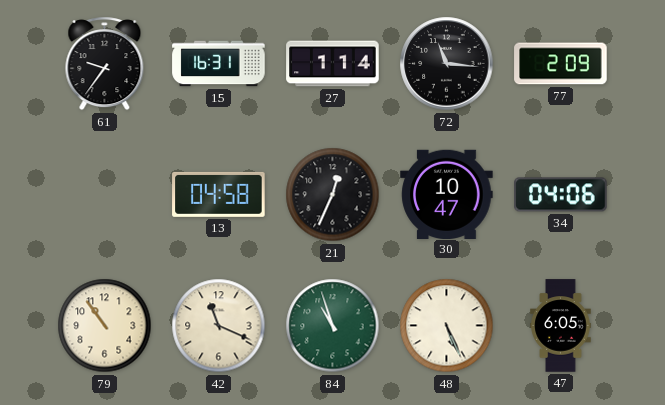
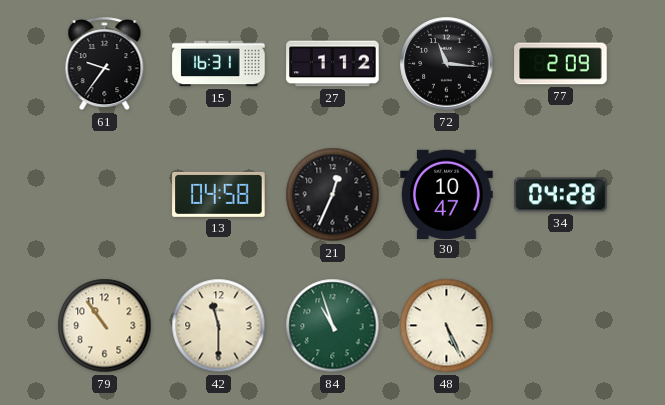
27: 1:14 -> 1:12
34: 04:06 -> 04:28
42: 11:19 -> 11:30
47: 6:05 -> none
